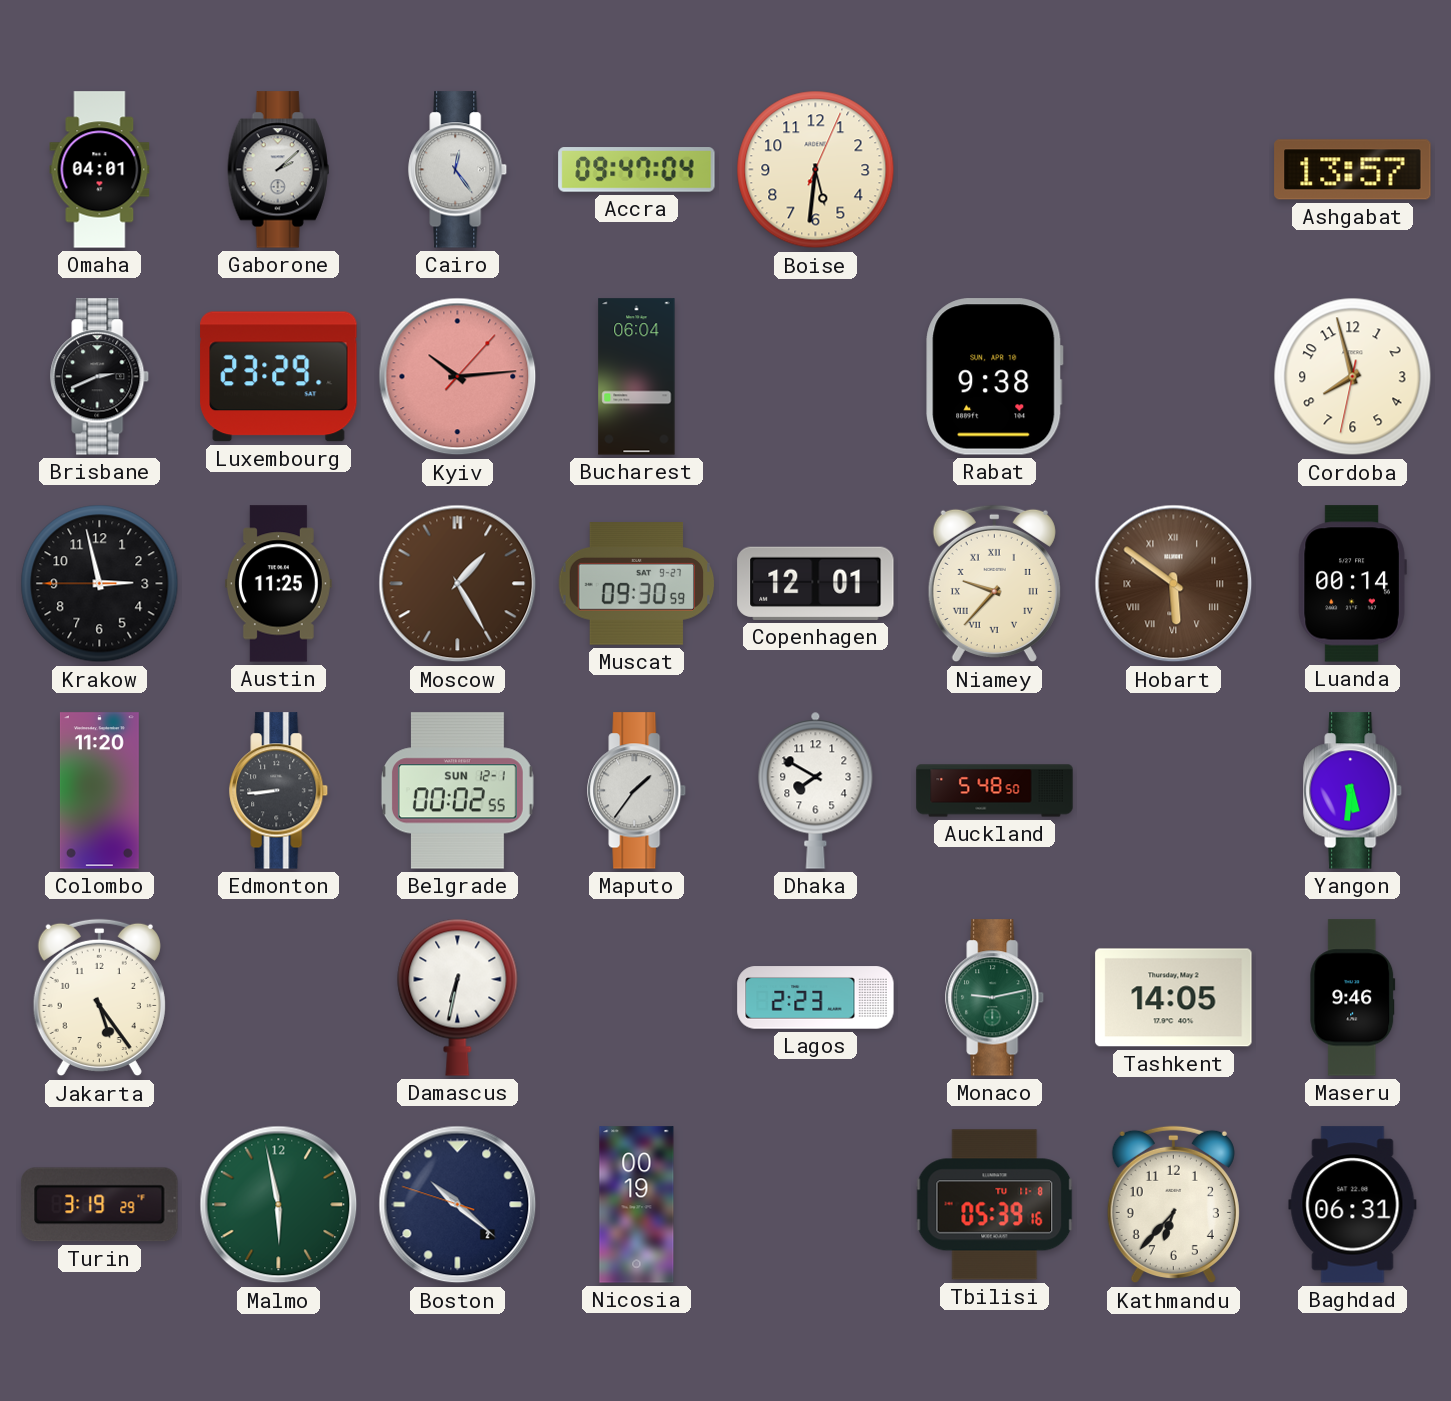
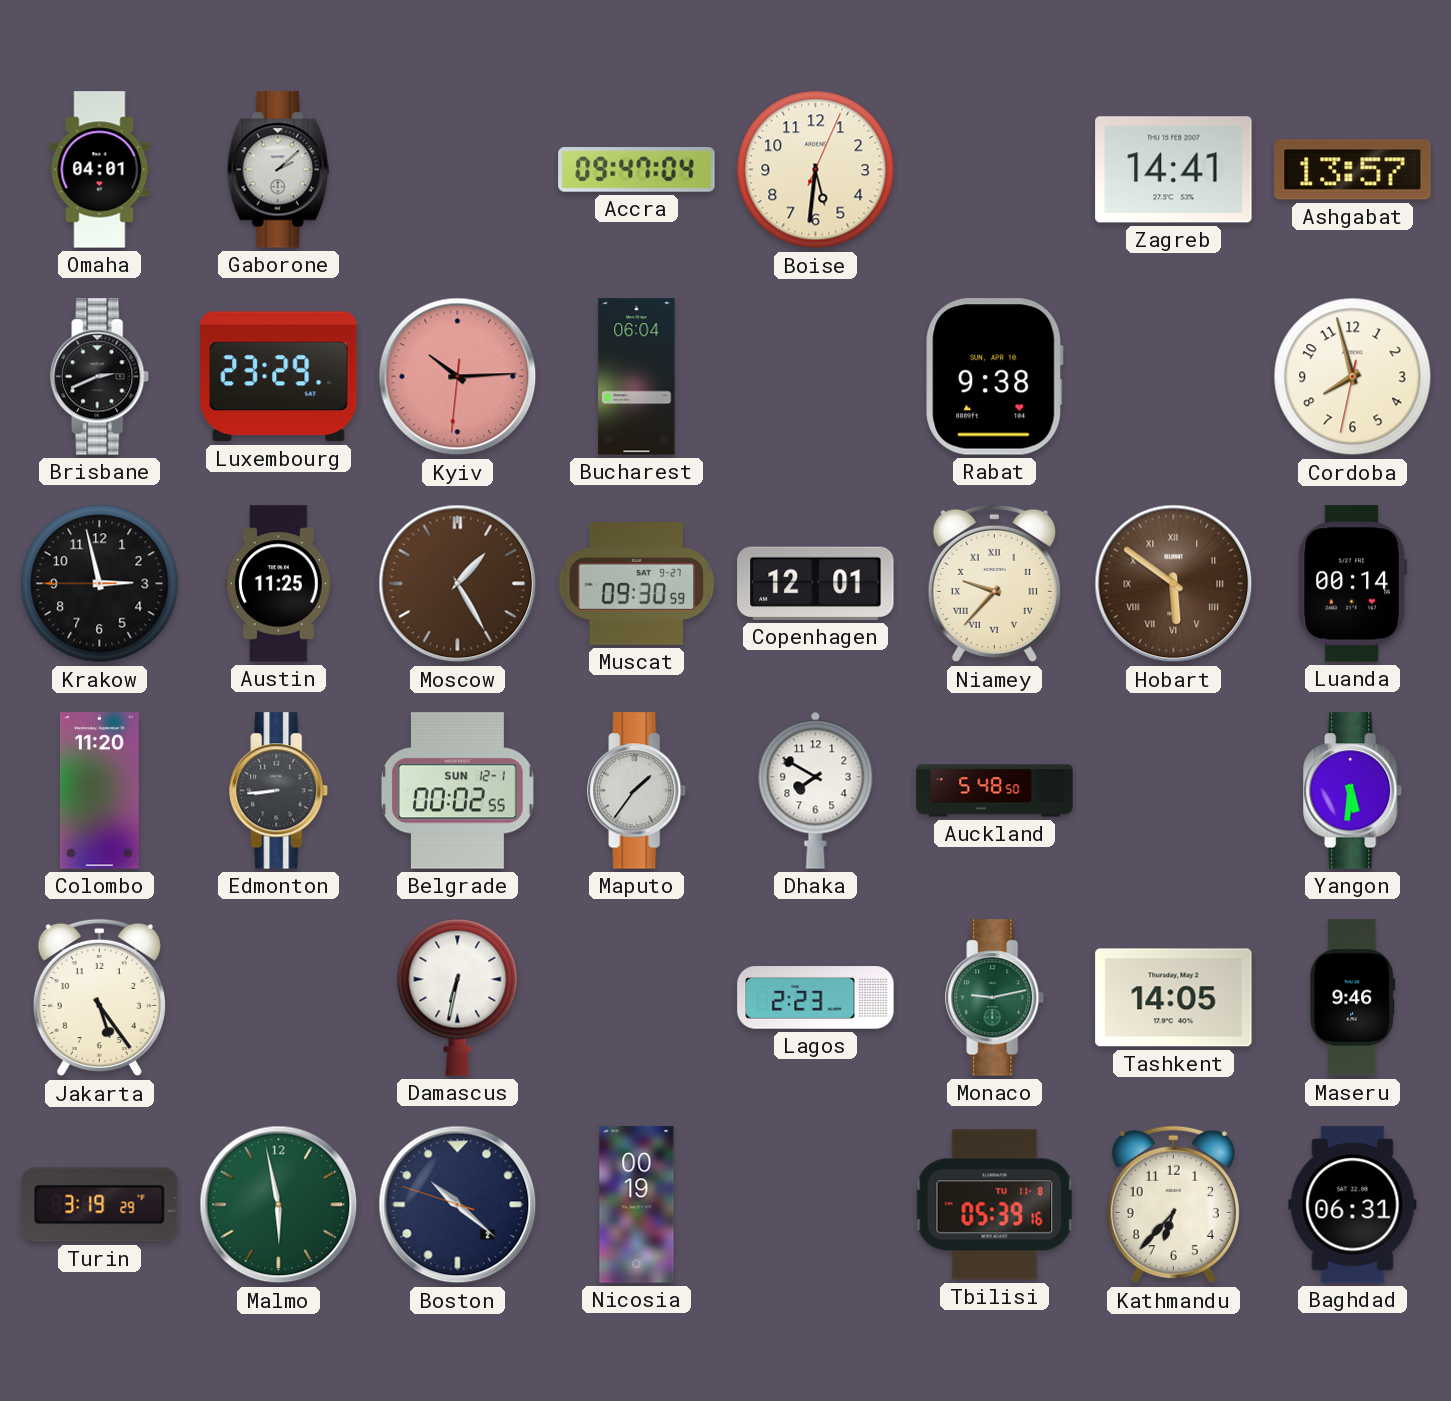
Cairo: 12:24 -> none
Zagreb: none -> 14:41
Kyiv: 10:14:07 -> 10:14:31
